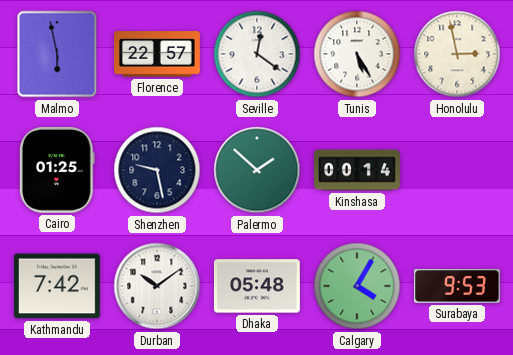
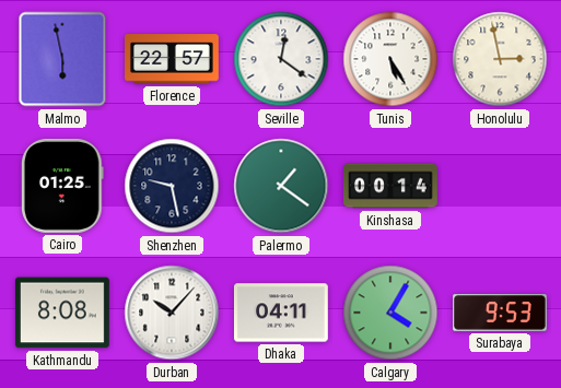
Palermo: 1:52 -> 1:21
Kathmandu: 7:42 -> 8:08
Durban: 10:09 -> 10:07
Dhaka: 05:48 -> 04:11
